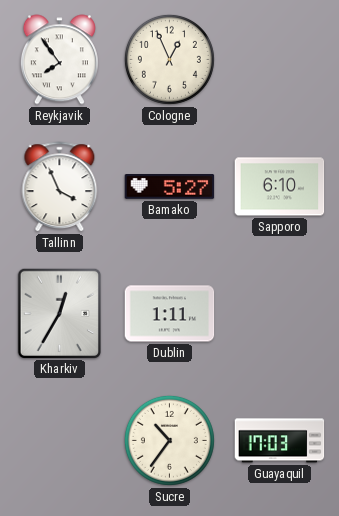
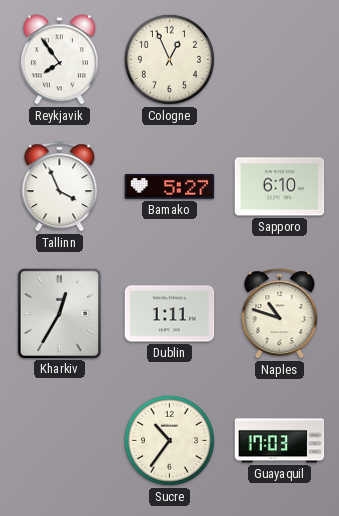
Naples: none -> 10:48
